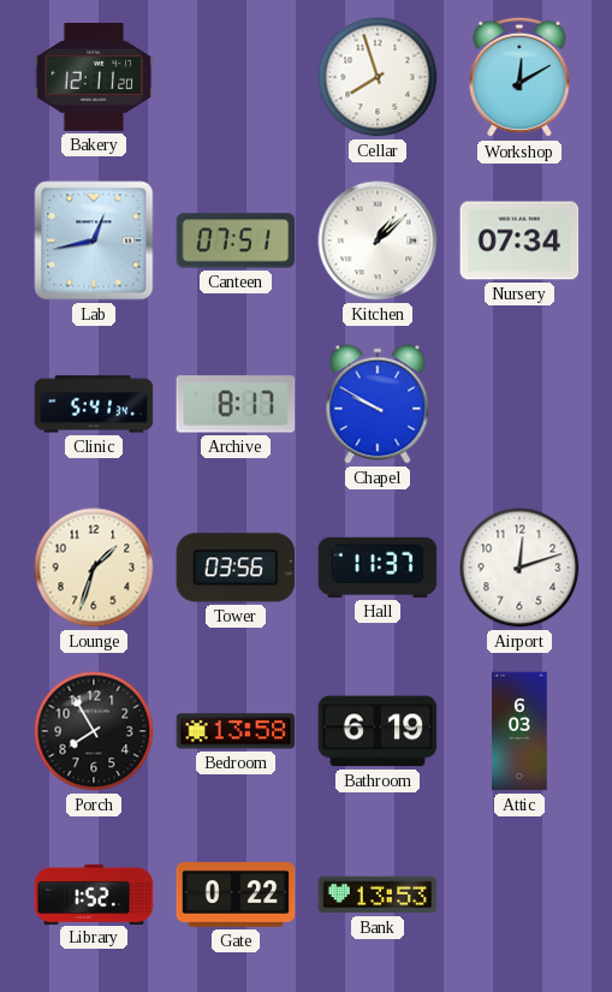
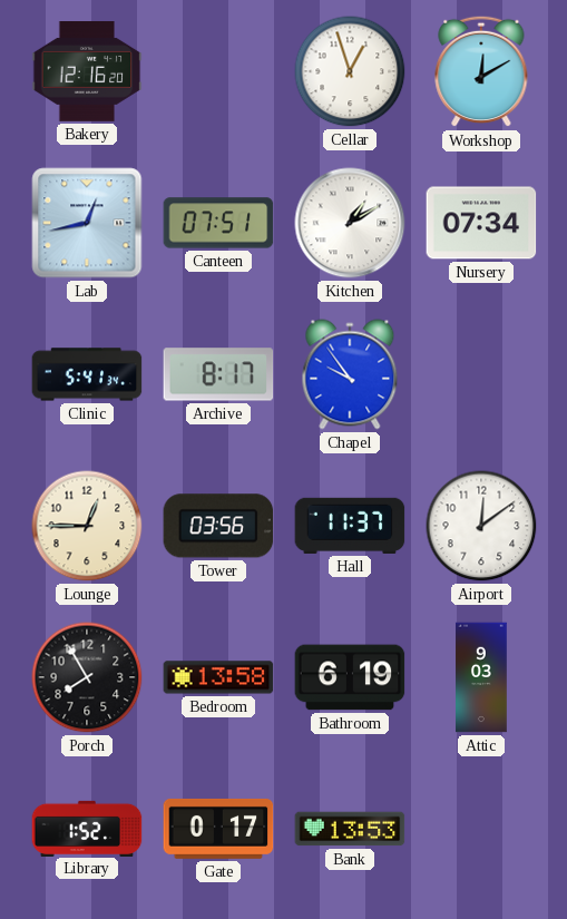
Bakery: 12:11 -> 12:16
Cellar: 7:57 -> 12:57
Kitchen: 1:08 -> 1:10
Chapel: 9:50 -> 9:54
Lounge: 1:33 -> 12:45
Airport: 12:12 -> 12:09
Attic: 6:03 -> 9:03
Gate: 0:22 -> 0:17
